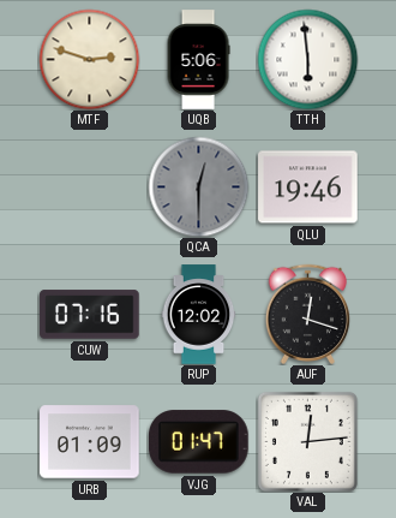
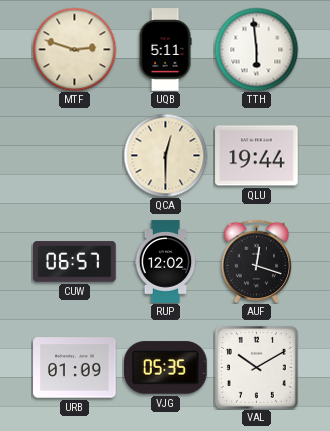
UQB: 5:06 -> 5:11
QCA dial: grey -> cream
QLU: 19:46 -> 19:44
CUW: 07:16 -> 06:57
VJG: 01:47 -> 05:35
VAL: 12:14 -> 10:10
